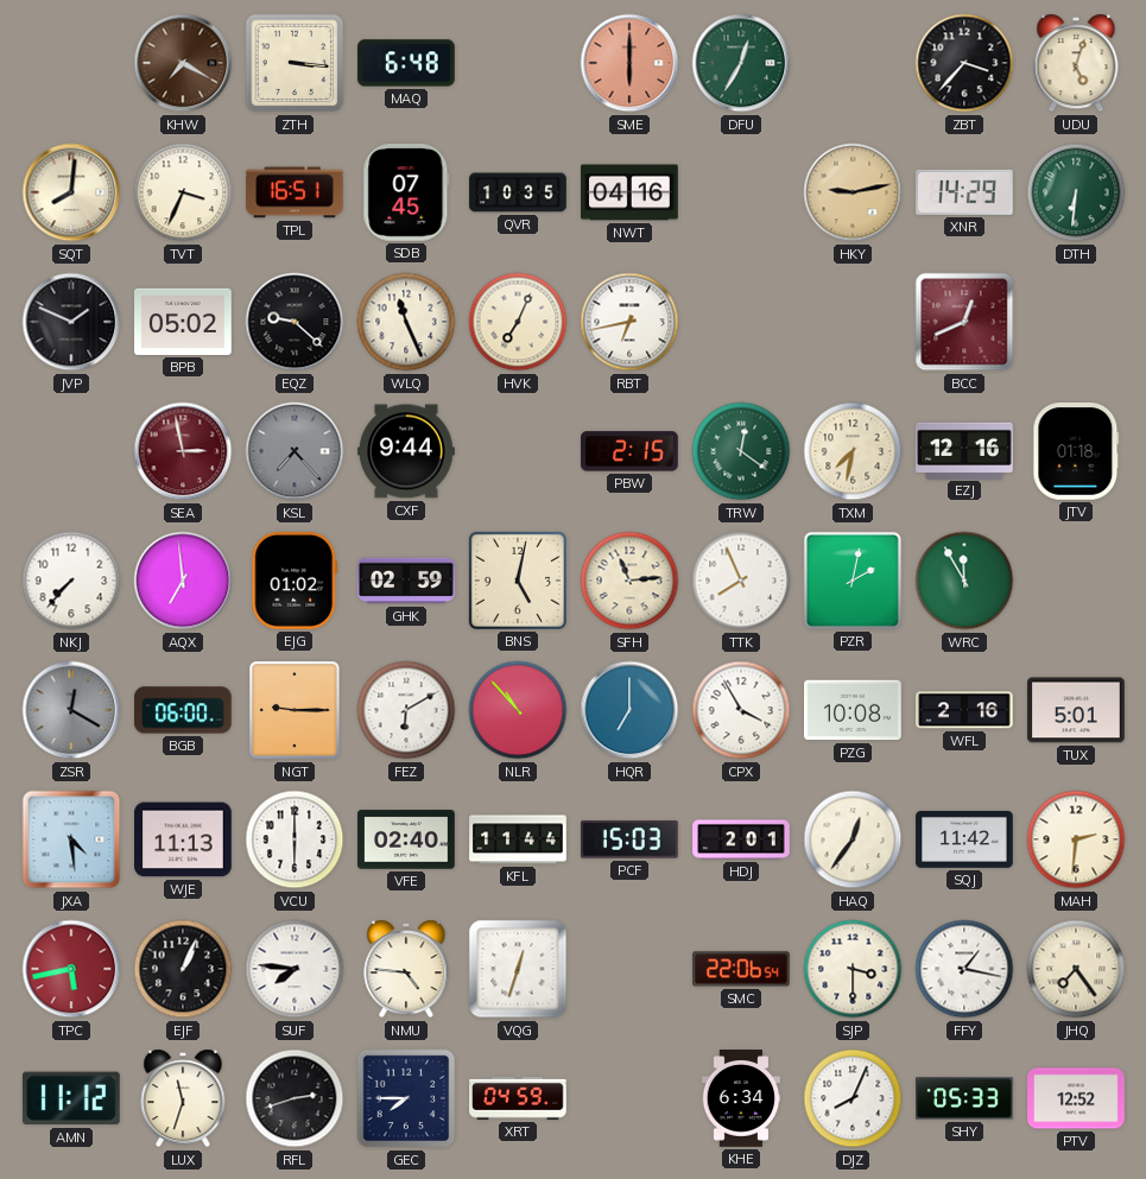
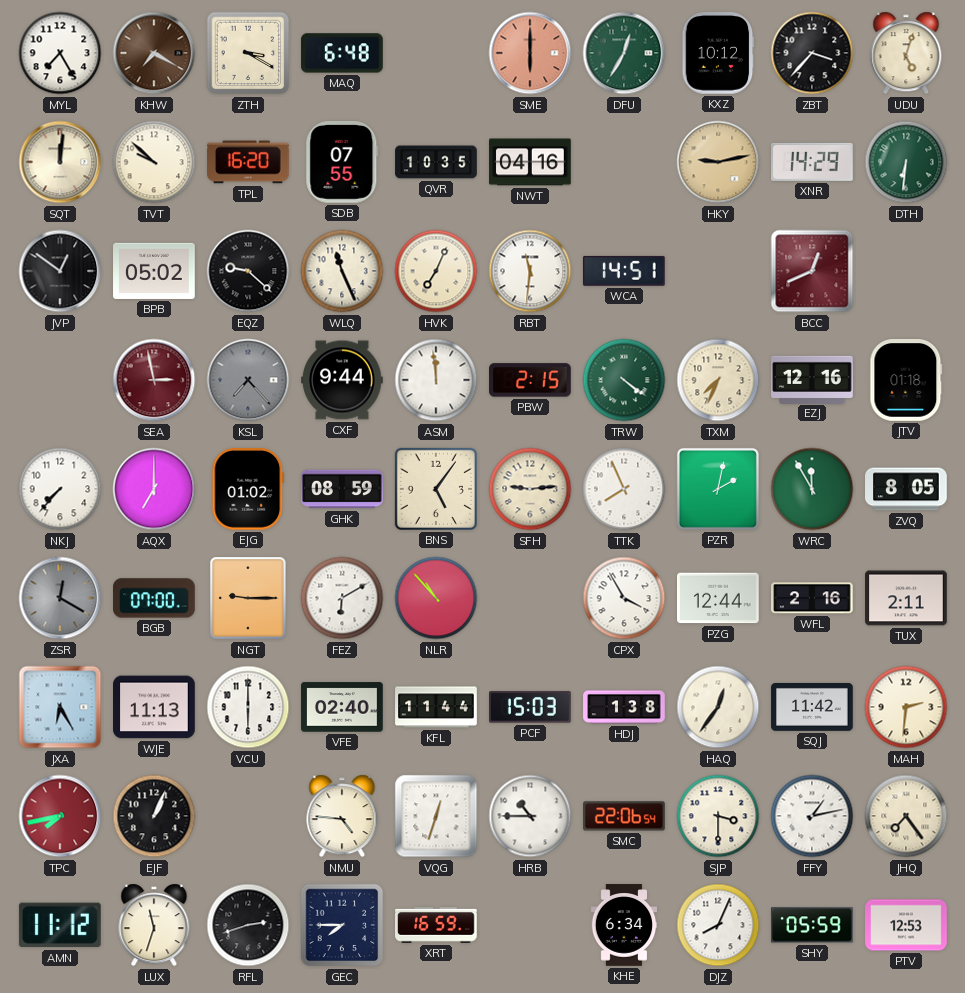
MYL: none -> 7:25
ZTH: 3:16 -> 3:20
KXZ: none -> 10:12
SQT: 8:01 -> 12:01
TVT: 3:34 -> 9:52
TPL: 16:51 -> 16:20
SDB: 07:45 -> 07:55
JVP: 1:49 -> 12:51
RBT: 6:43 -> 11:31
WCA: none -> 14:51
ASM: none -> 11:59
TRW: 12:21 -> 4:21
TXM: 7:32 -> 7:34
AQX: 6:59 -> 7:00
GHK: 02:59 -> 08:59
BNS: 5:02 -> 5:06
SFH: 11:14 -> 9:14
ZVQ: none -> 8:05
BGB: 06:00 -> 07:00
HQR: 7:00 -> none
PZG: 10:08 -> 12:44
TUX: 5:01 -> 2:11
JXA: 4:29 -> 6:25
HDJ: 2:01 -> 1:38
TPC: 5:43 -> 7:43
SUF: 7:46 -> none
HRB: none -> 10:45
FFY: 1:17 -> 1:13
XRT: 04:59 -> 16:59
SHY: 05:33 -> 05:59
PTV: 12:52 -> 12:53
